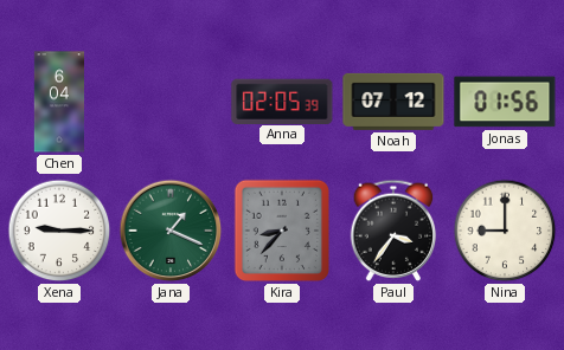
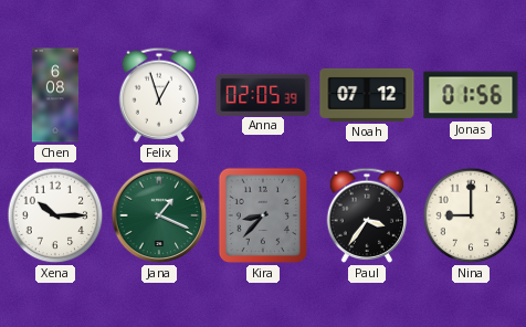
Chen: 6:04 -> 6:08
Felix: none -> 12:57
Xena: 9:15 -> 10:15
